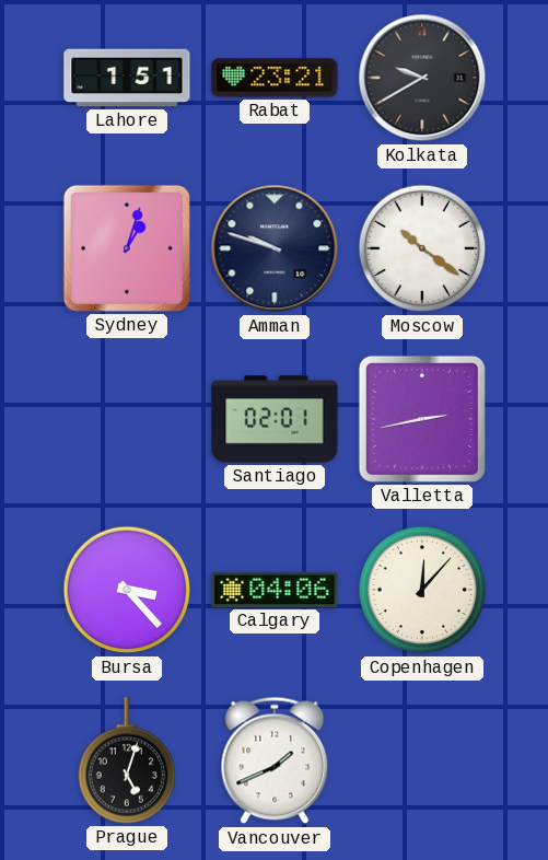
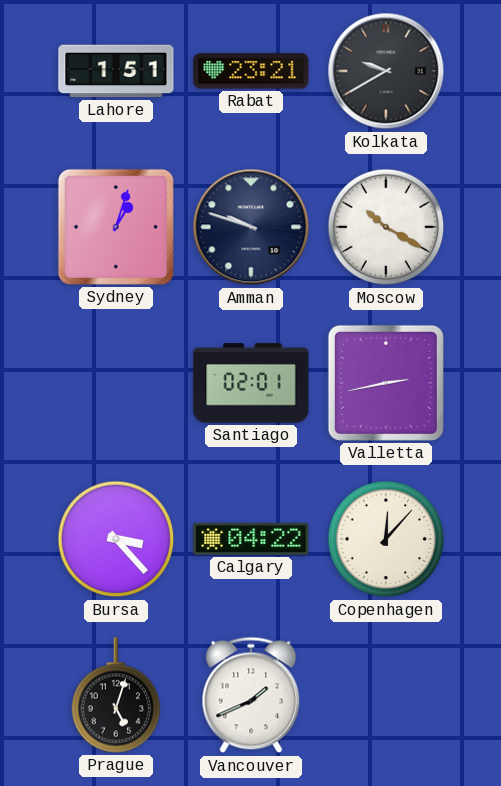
Moscow: 10:21 -> 10:20
Calgary: 04:06 -> 04:22
